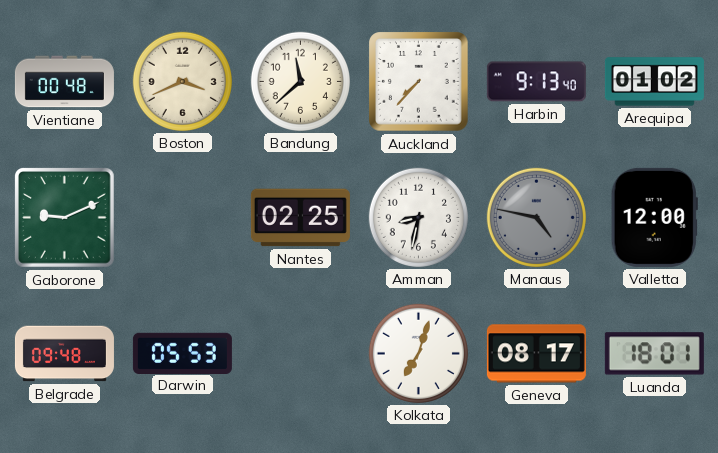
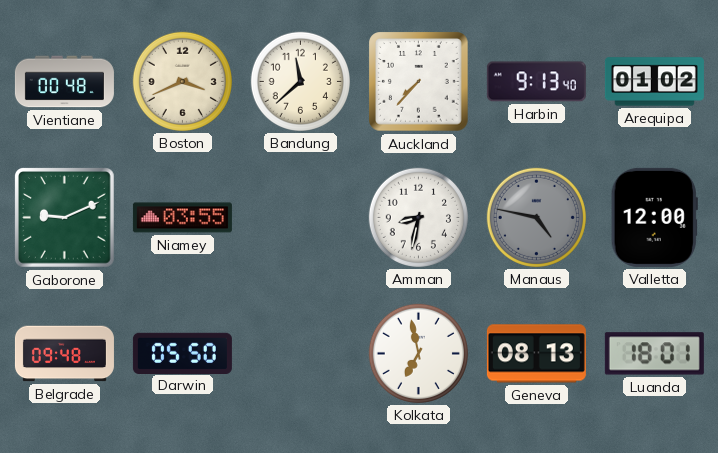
Niamey: none -> 03:55
Nantes: 02:25 -> none
Darwin: 05:53 -> 05:50
Kolkata: 7:03 -> 6:58
Geneva: 08:17 -> 08:13
